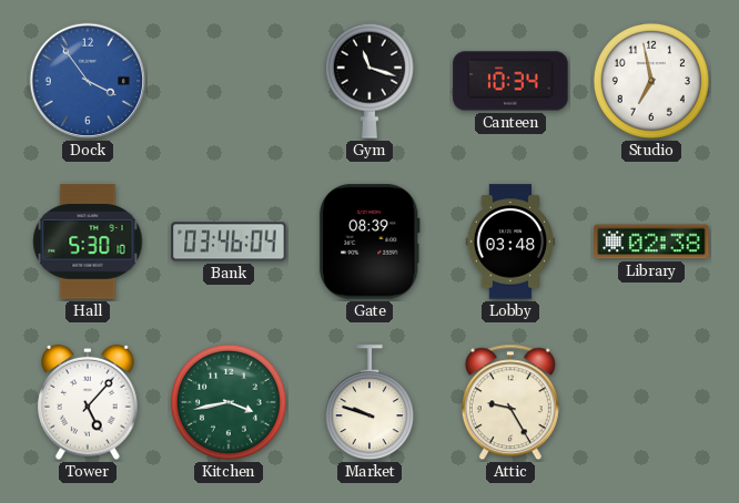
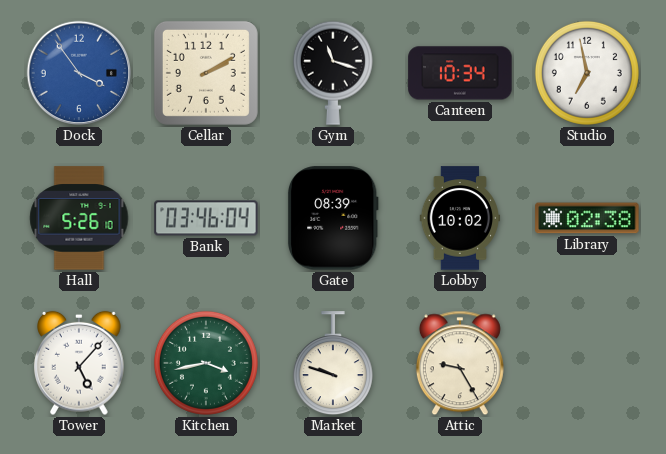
Cellar: none -> 2:10
Hall: 5:30 -> 5:26
Lobby: 03:48 -> 10:02
